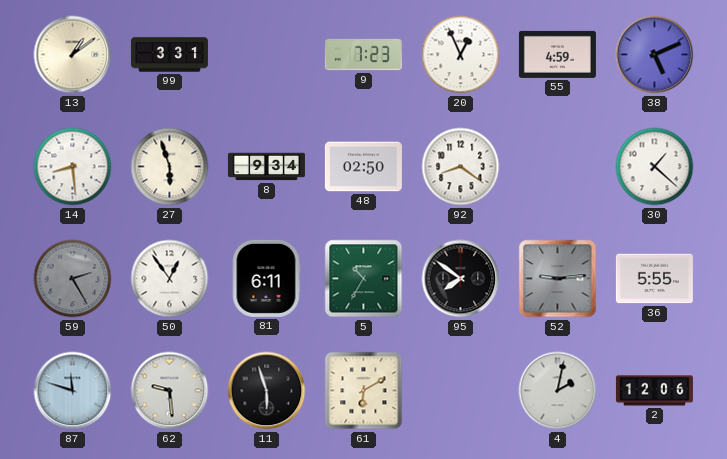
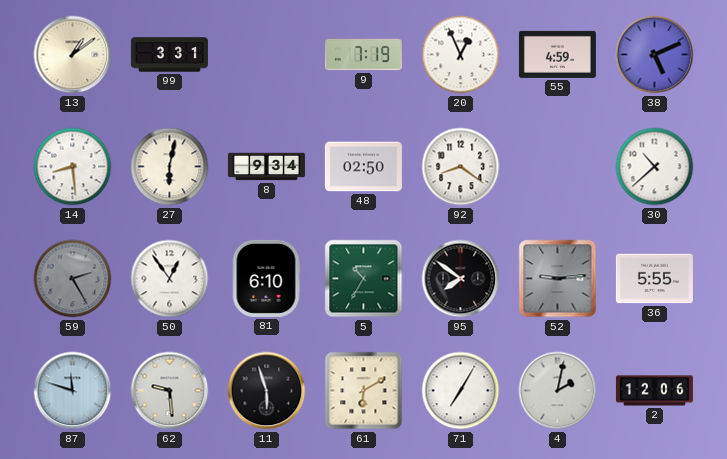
9: 7:23 -> 7:19
27: 5:57 -> 6:02
30: 1:22 -> 10:38
81: 6:11 -> 6:10
71: none -> 7:05
